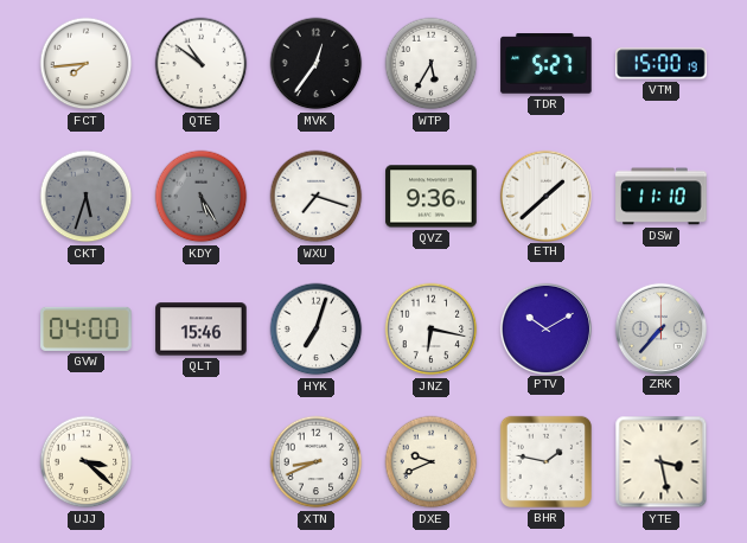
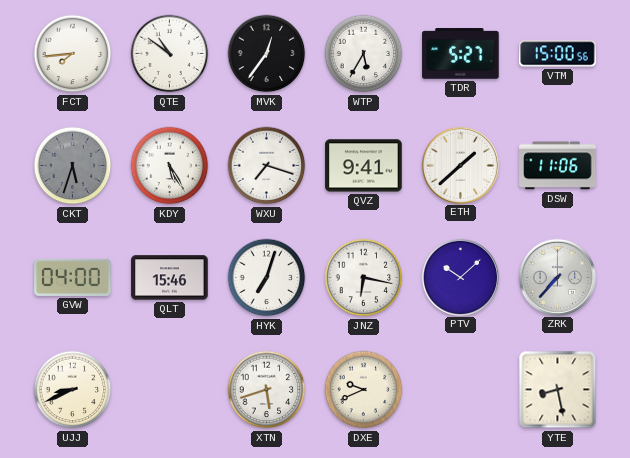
VTM: 15:00:19 -> 15:00:56
KDY dial: grey -> white
QVZ: 9:36 -> 9:41
DSW: 11:10 -> 11:06
PTV: 10:10 -> 10:08
UJJ: 3:22 -> 8:41
XTN: 8:41 -> 5:42
BHR: 1:47 -> none
YTE: 3:28 -> 8:28
